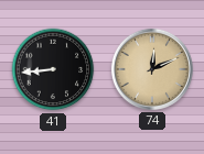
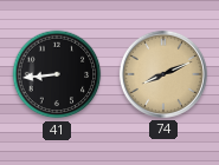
74: 12:11 -> 8:11
